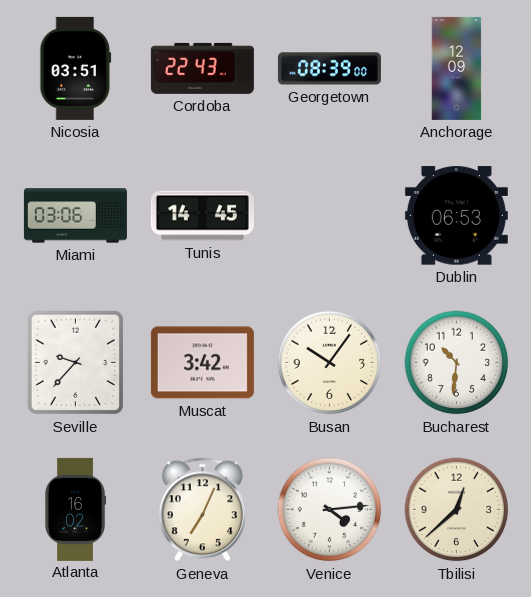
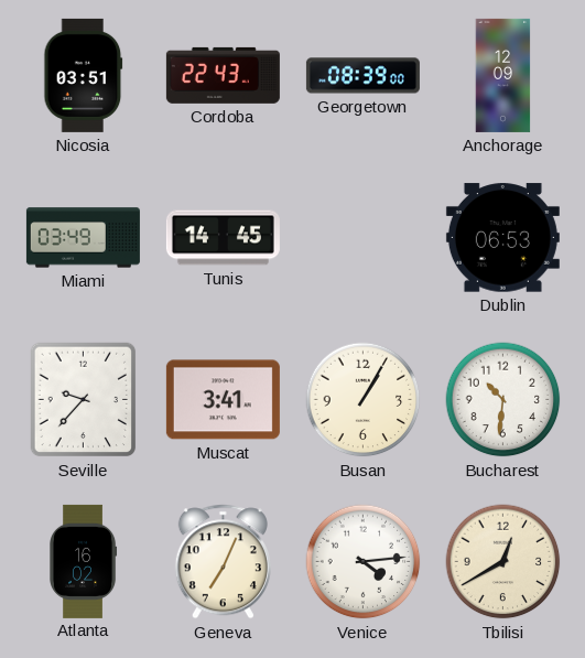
Miami: 03:06 -> 03:49
Muscat: 3:42 -> 3:41
Busan: 10:06 -> 1:05
Tbilisi: 12:38 -> 12:40
